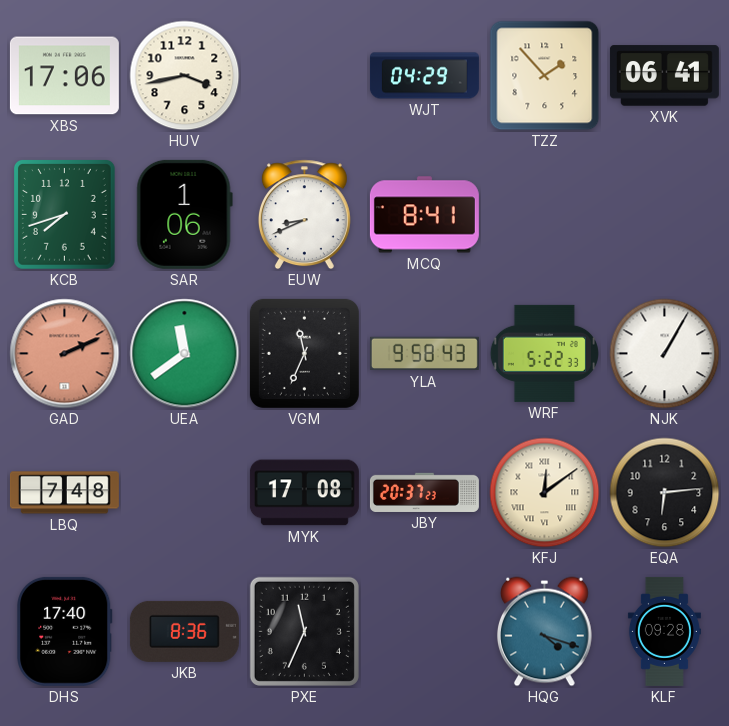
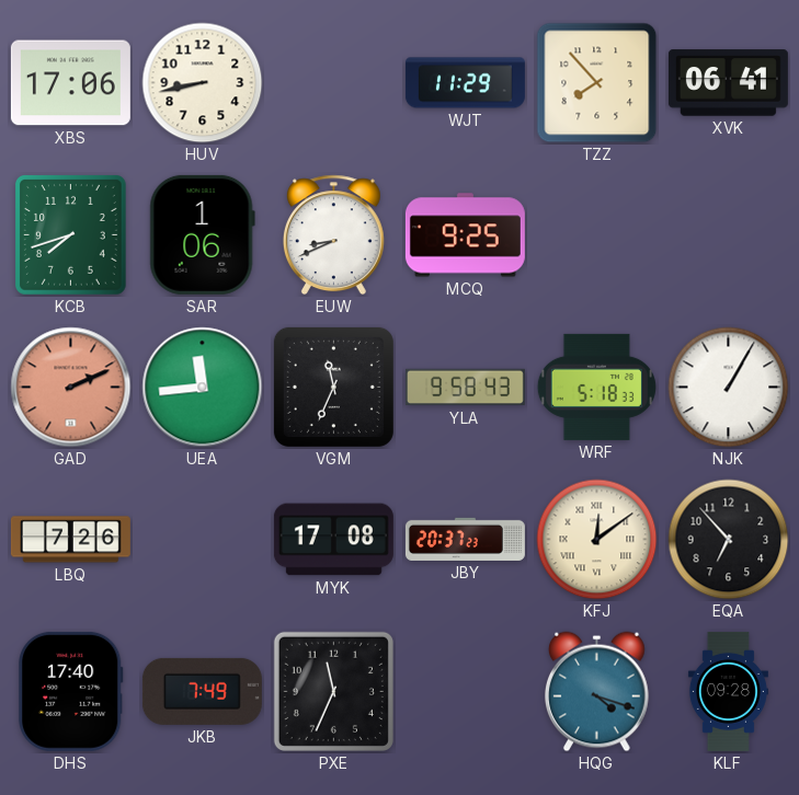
HUV: 3:43 -> 8:43
WJT: 04:29 -> 11:29
TZZ: 1:53 -> 7:53
MCQ: 8:41 -> 9:25
UEA: 11:39 -> 11:44
WRF: 5:22 -> 5:18
LBQ: 7:48 -> 7:26
EQA: 6:14 -> 6:53
JKB: 8:36 -> 7:49
